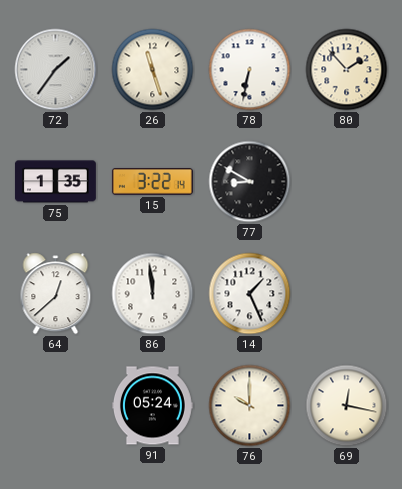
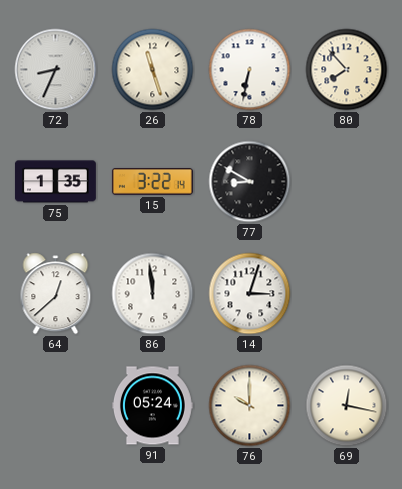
72: 1:36 -> 8:34
80: 1:53 -> 7:53
14: 1:26 -> 3:03
